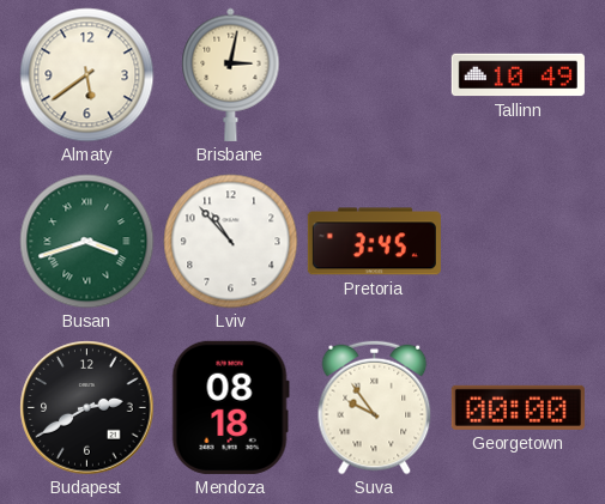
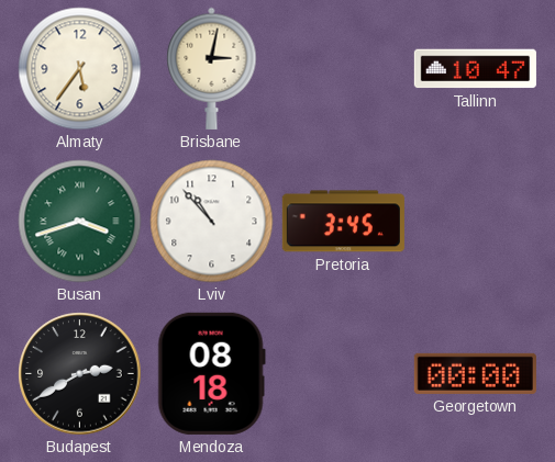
Almaty: 5:39 -> 5:36
Tallinn: 10:49 -> 10:47
Suva: 9:54 -> none
